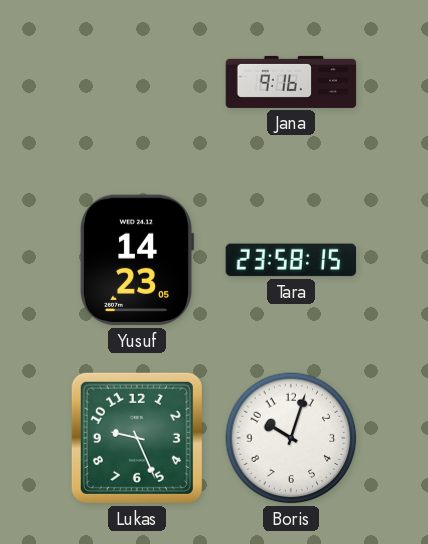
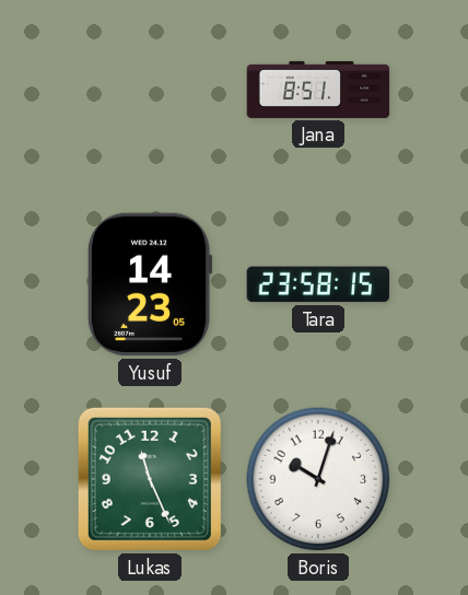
Jana: 9:16 -> 8:51
Lukas: 9:26 -> 11:26
